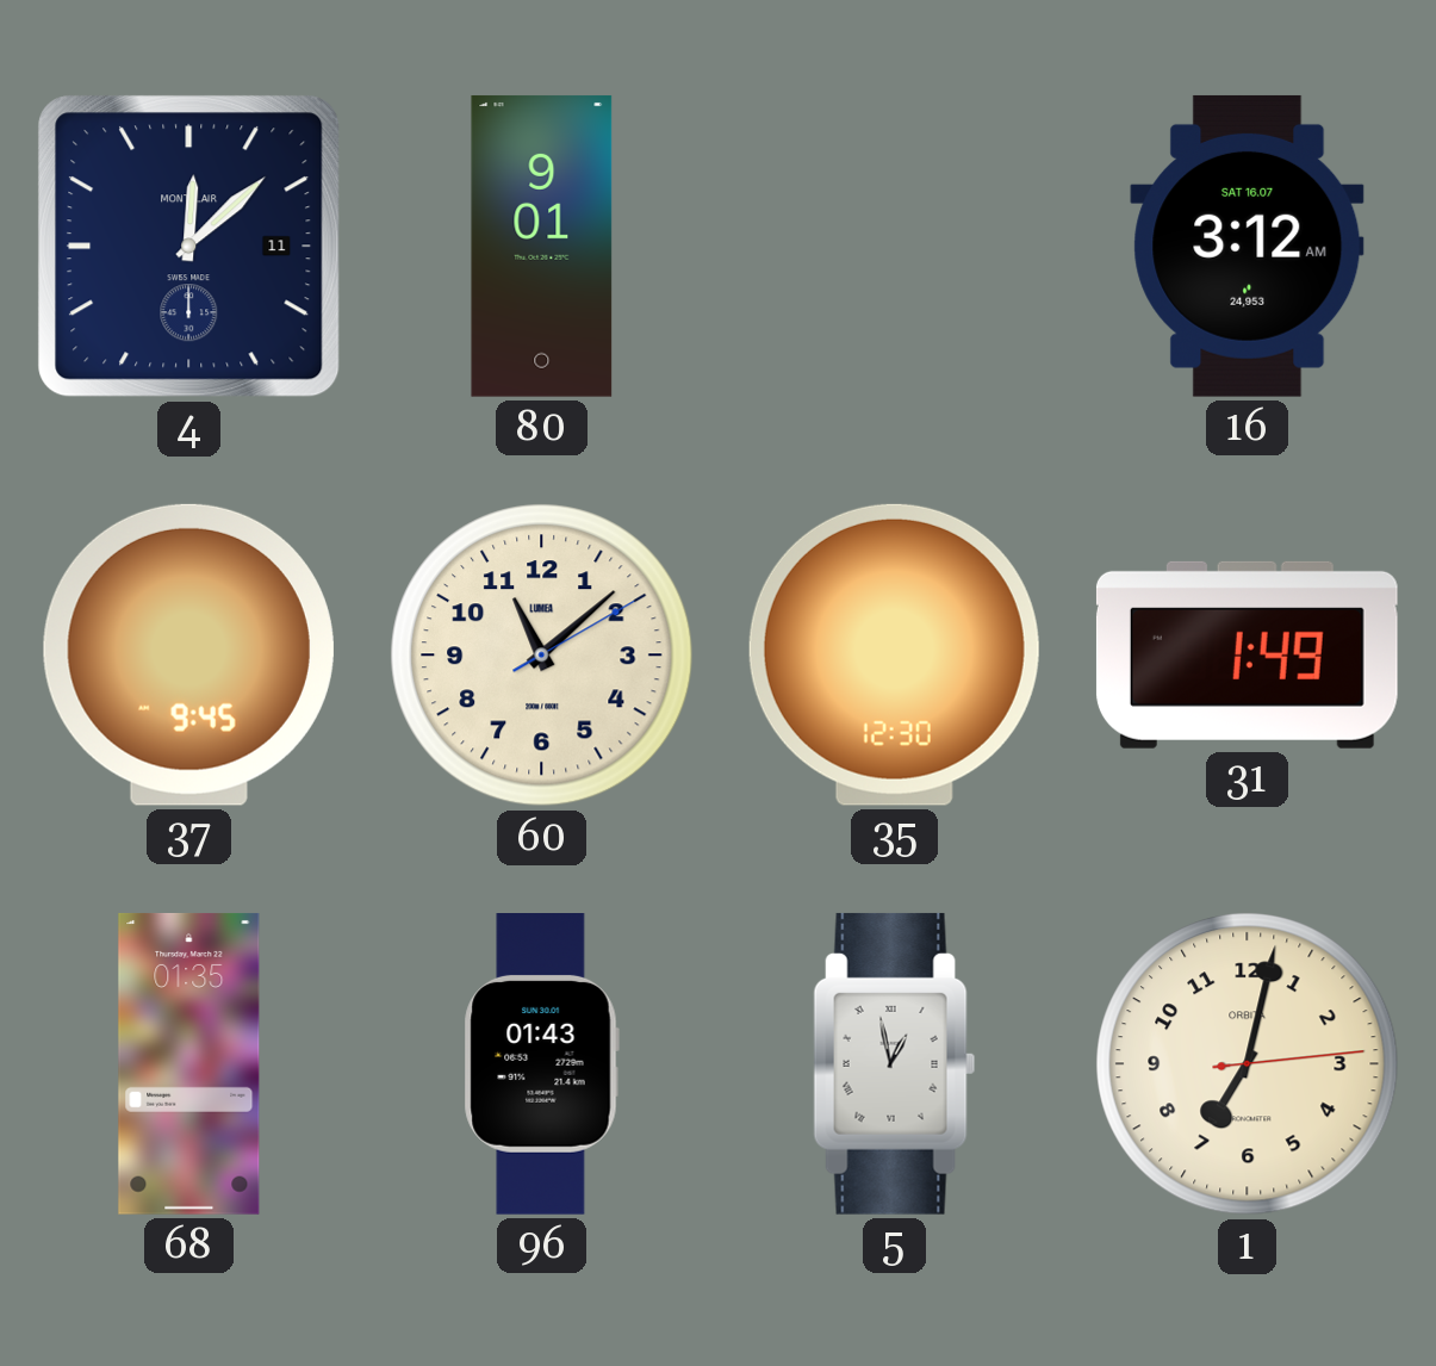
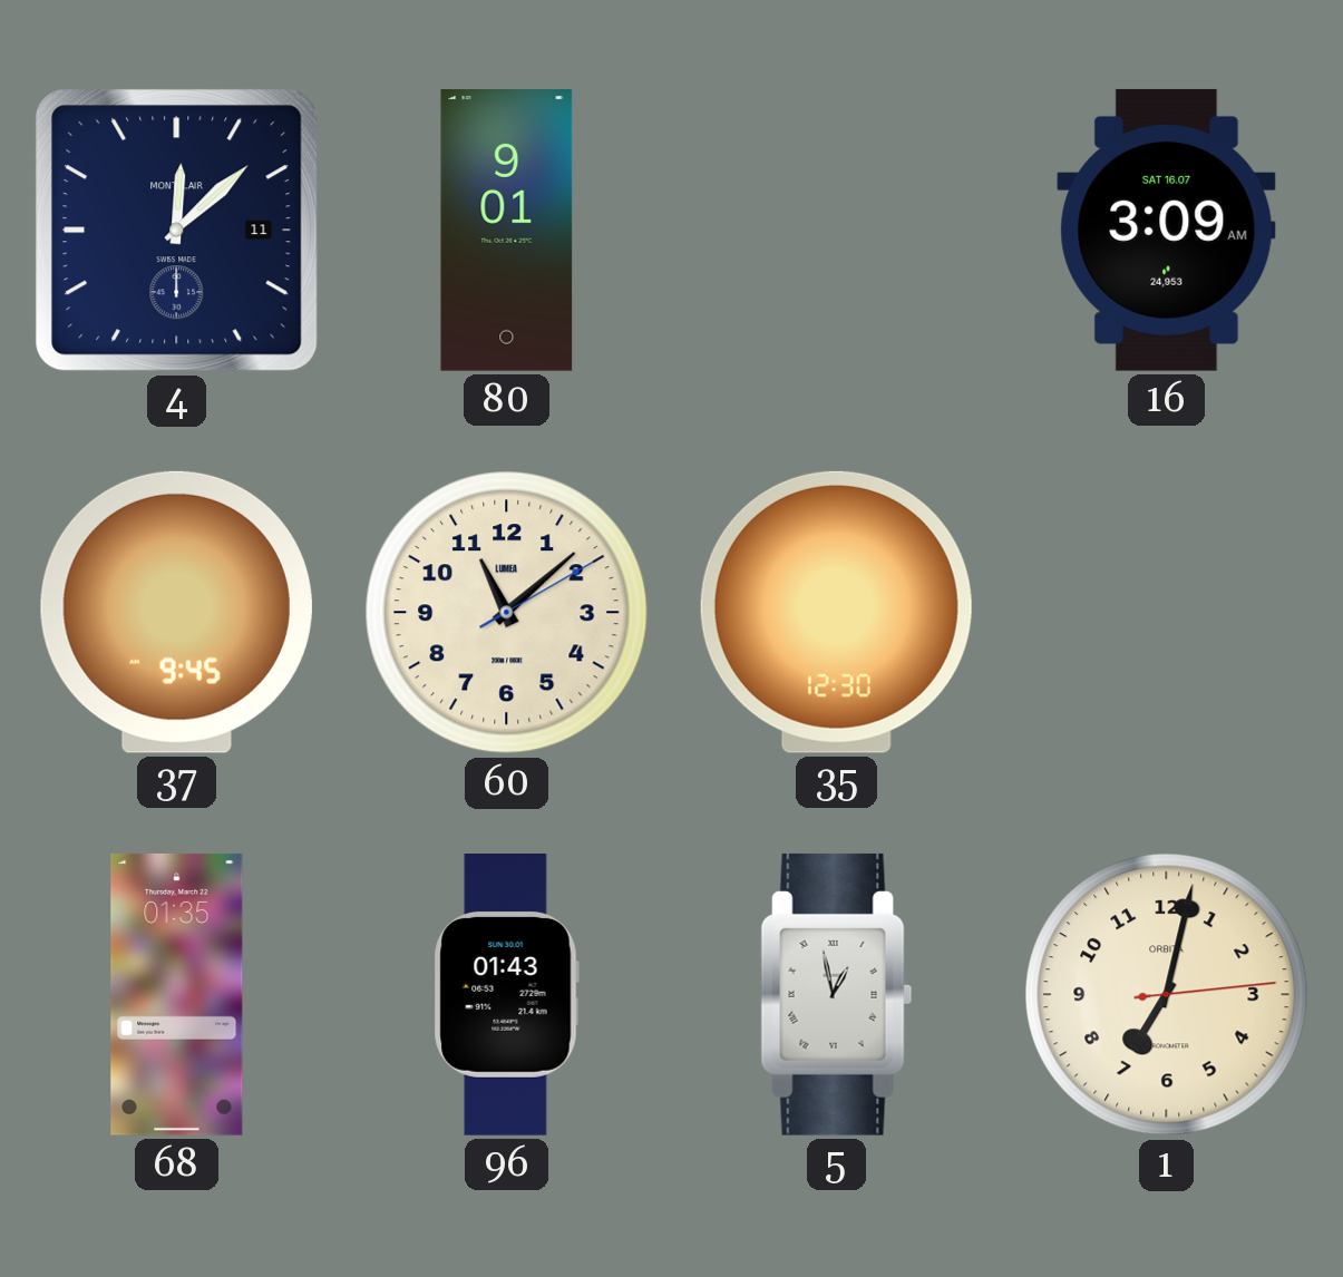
16: 3:12 -> 3:09
31: 1:49 -> none
